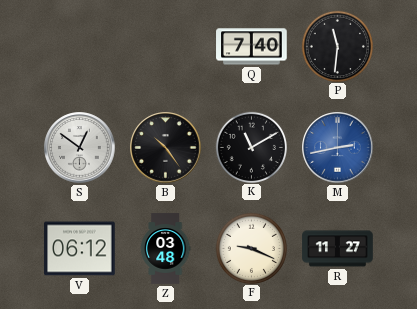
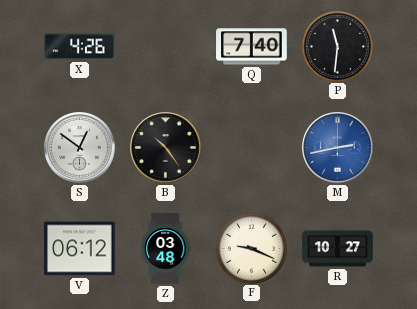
X: none -> 4:26
K: 11:10 -> none
R: 11:27 -> 10:27
